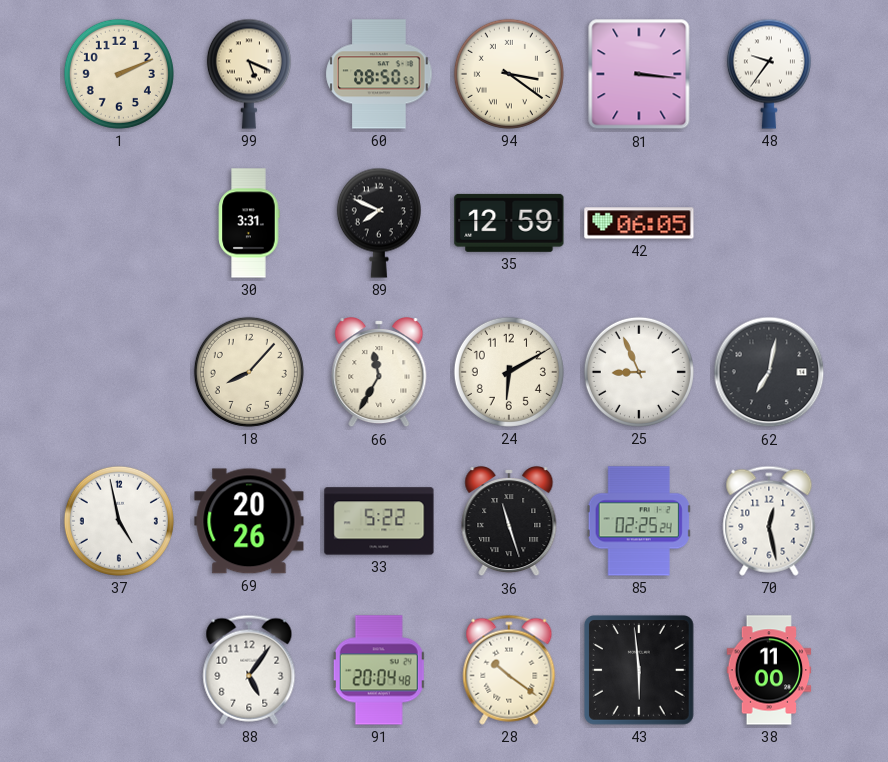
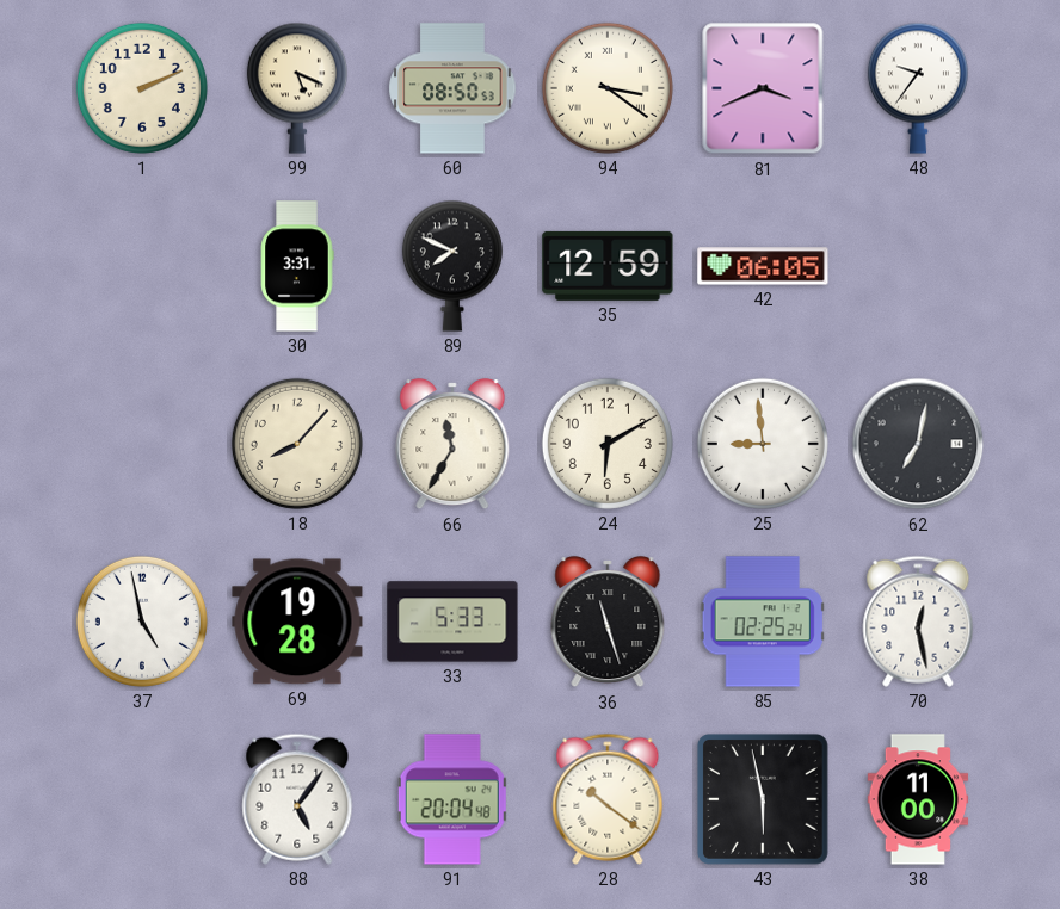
81: 3:16 -> 3:41
25: 8:56 -> 8:59
69: 20:26 -> 19:28
33: 5:22 -> 5:33
43: 5:59 -> 5:58
